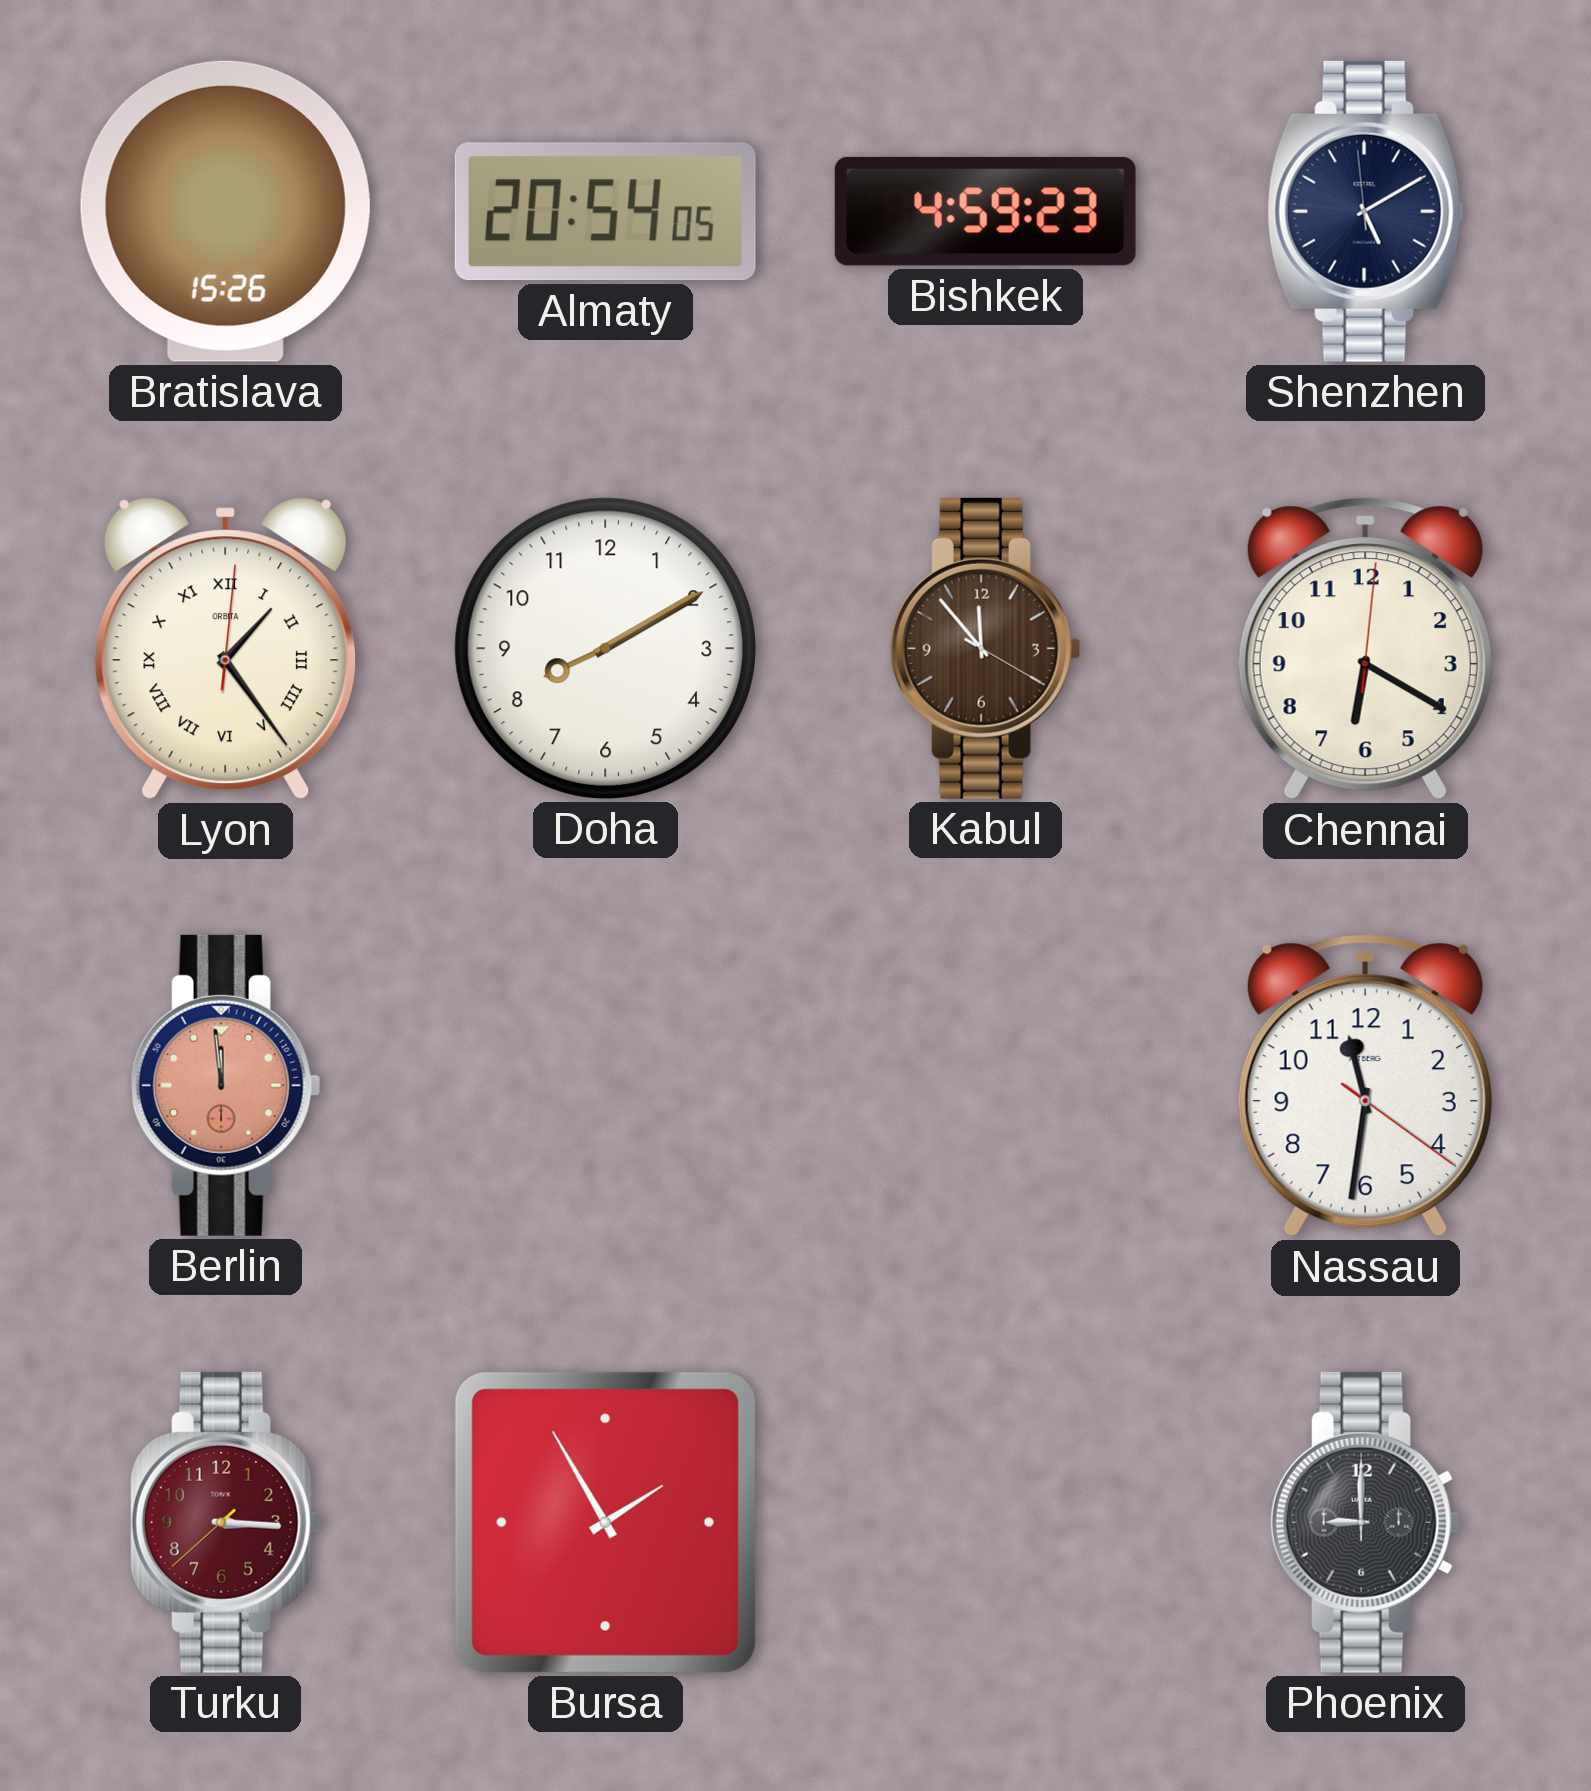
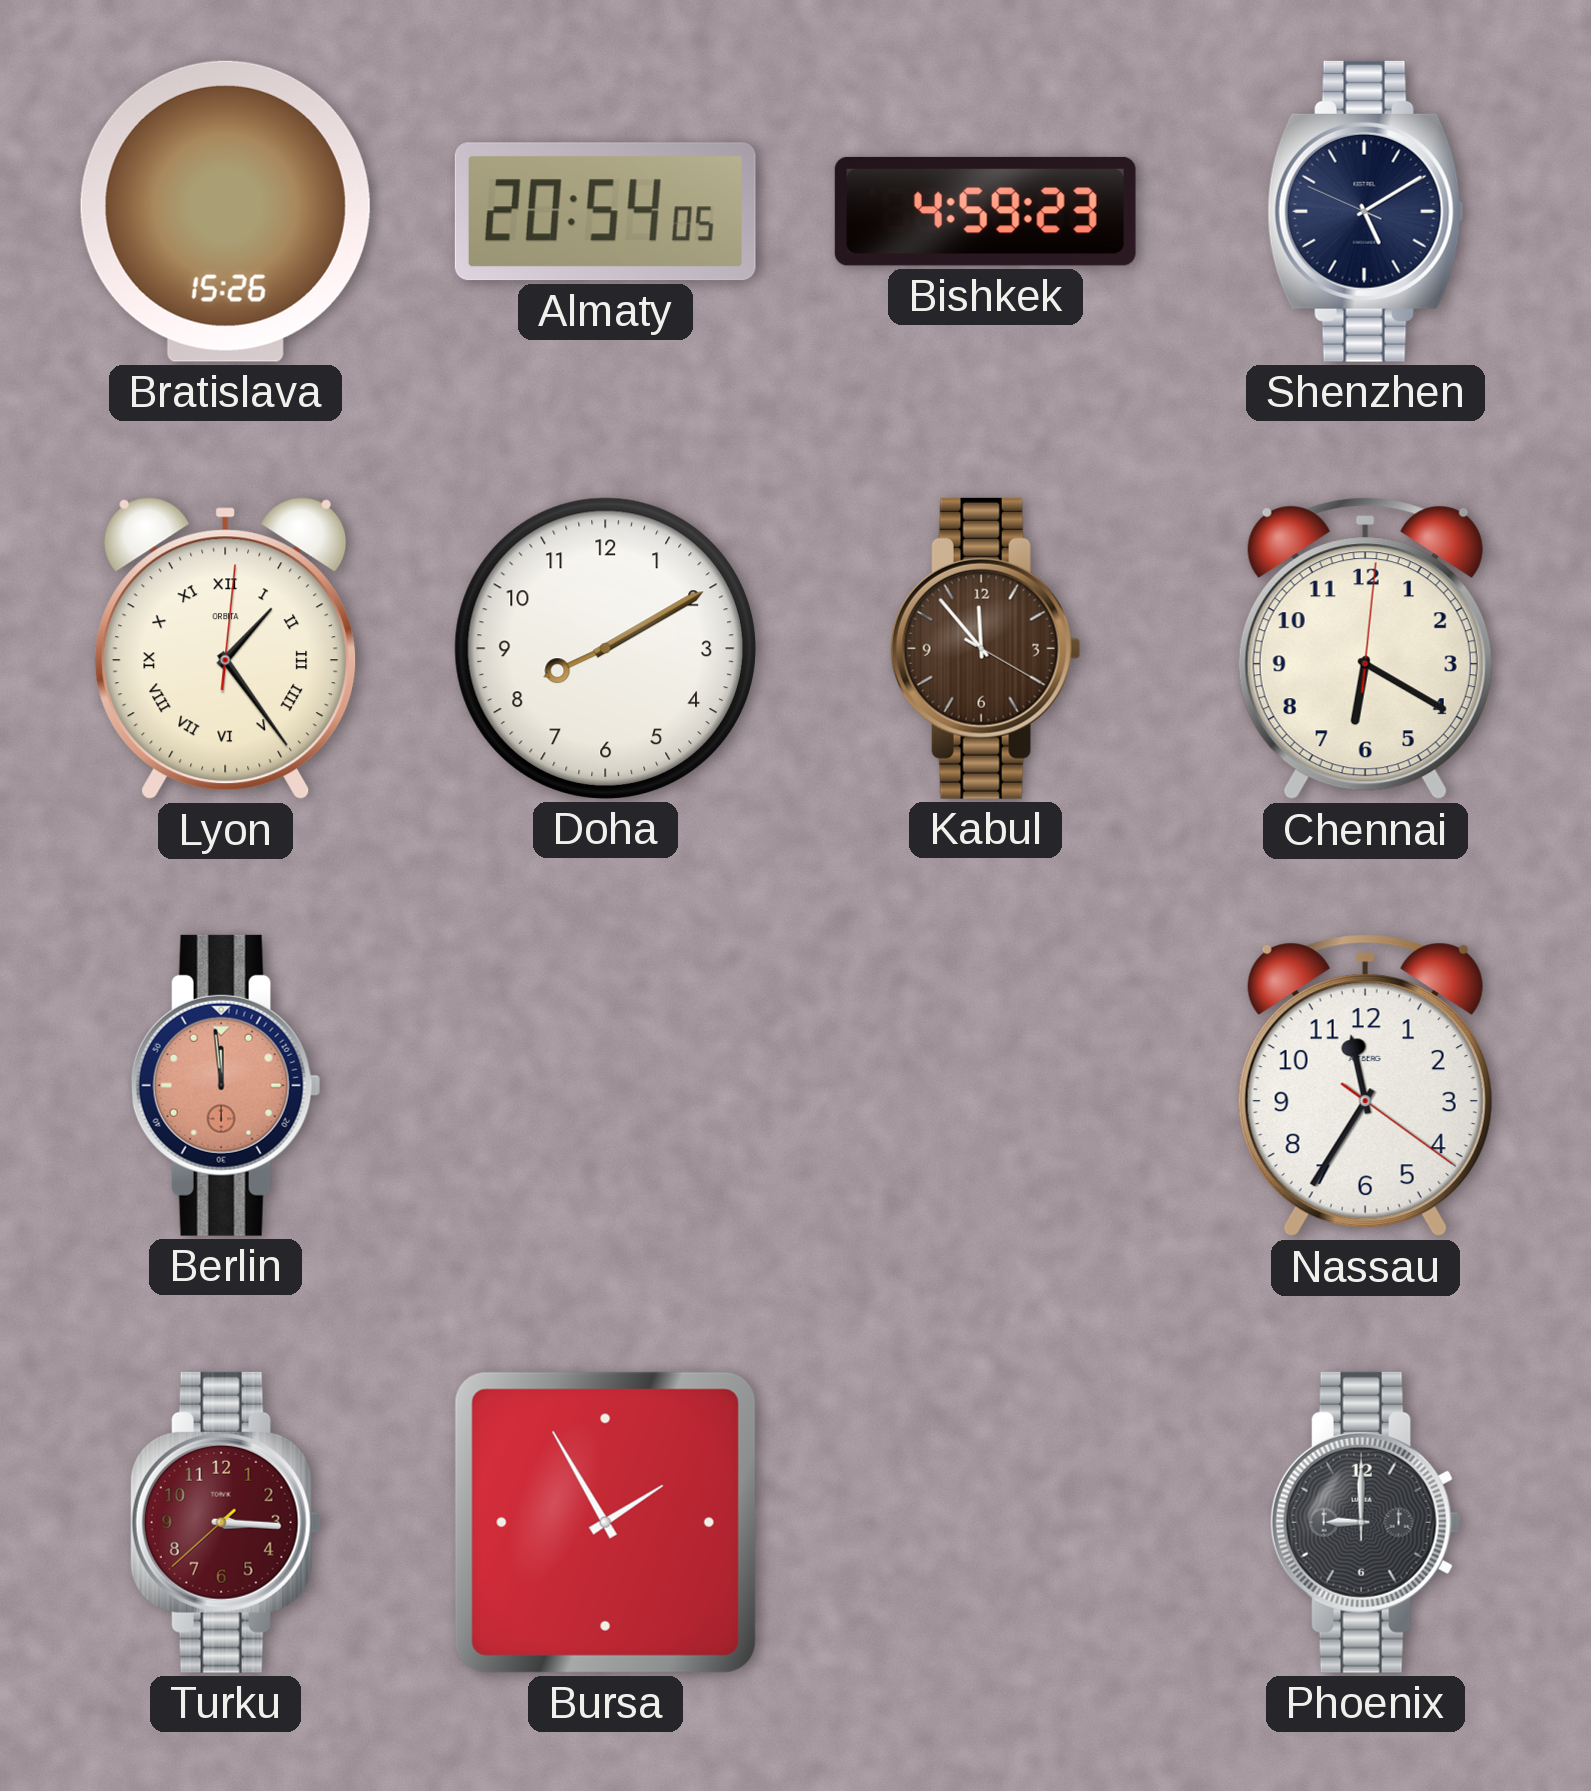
Shenzhen: 5:09:59 -> 5:09:49
Nassau: 11:31 -> 11:35
